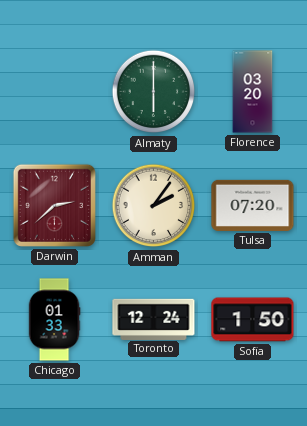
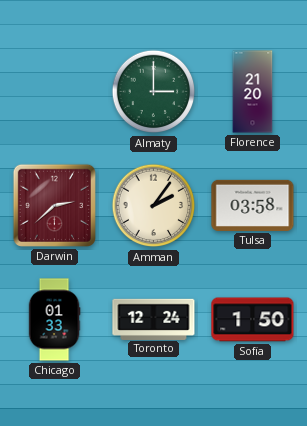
Almaty: 6:00 -> 3:00
Florence: 03:20 -> 21:20
Tulsa: 07:20 -> 03:58
